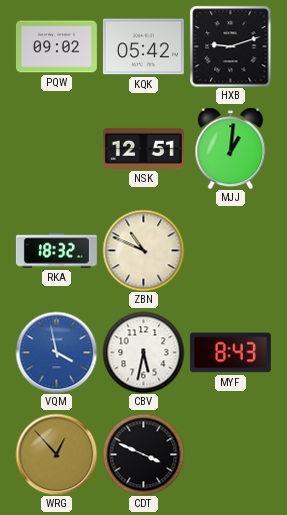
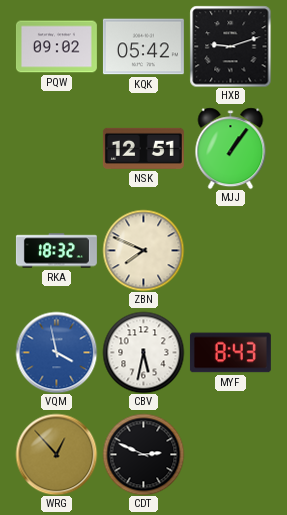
MJJ: 1:01 -> 1:06
ZBN: 10:49 -> 7:49
CDT: 3:49 -> 2:49
